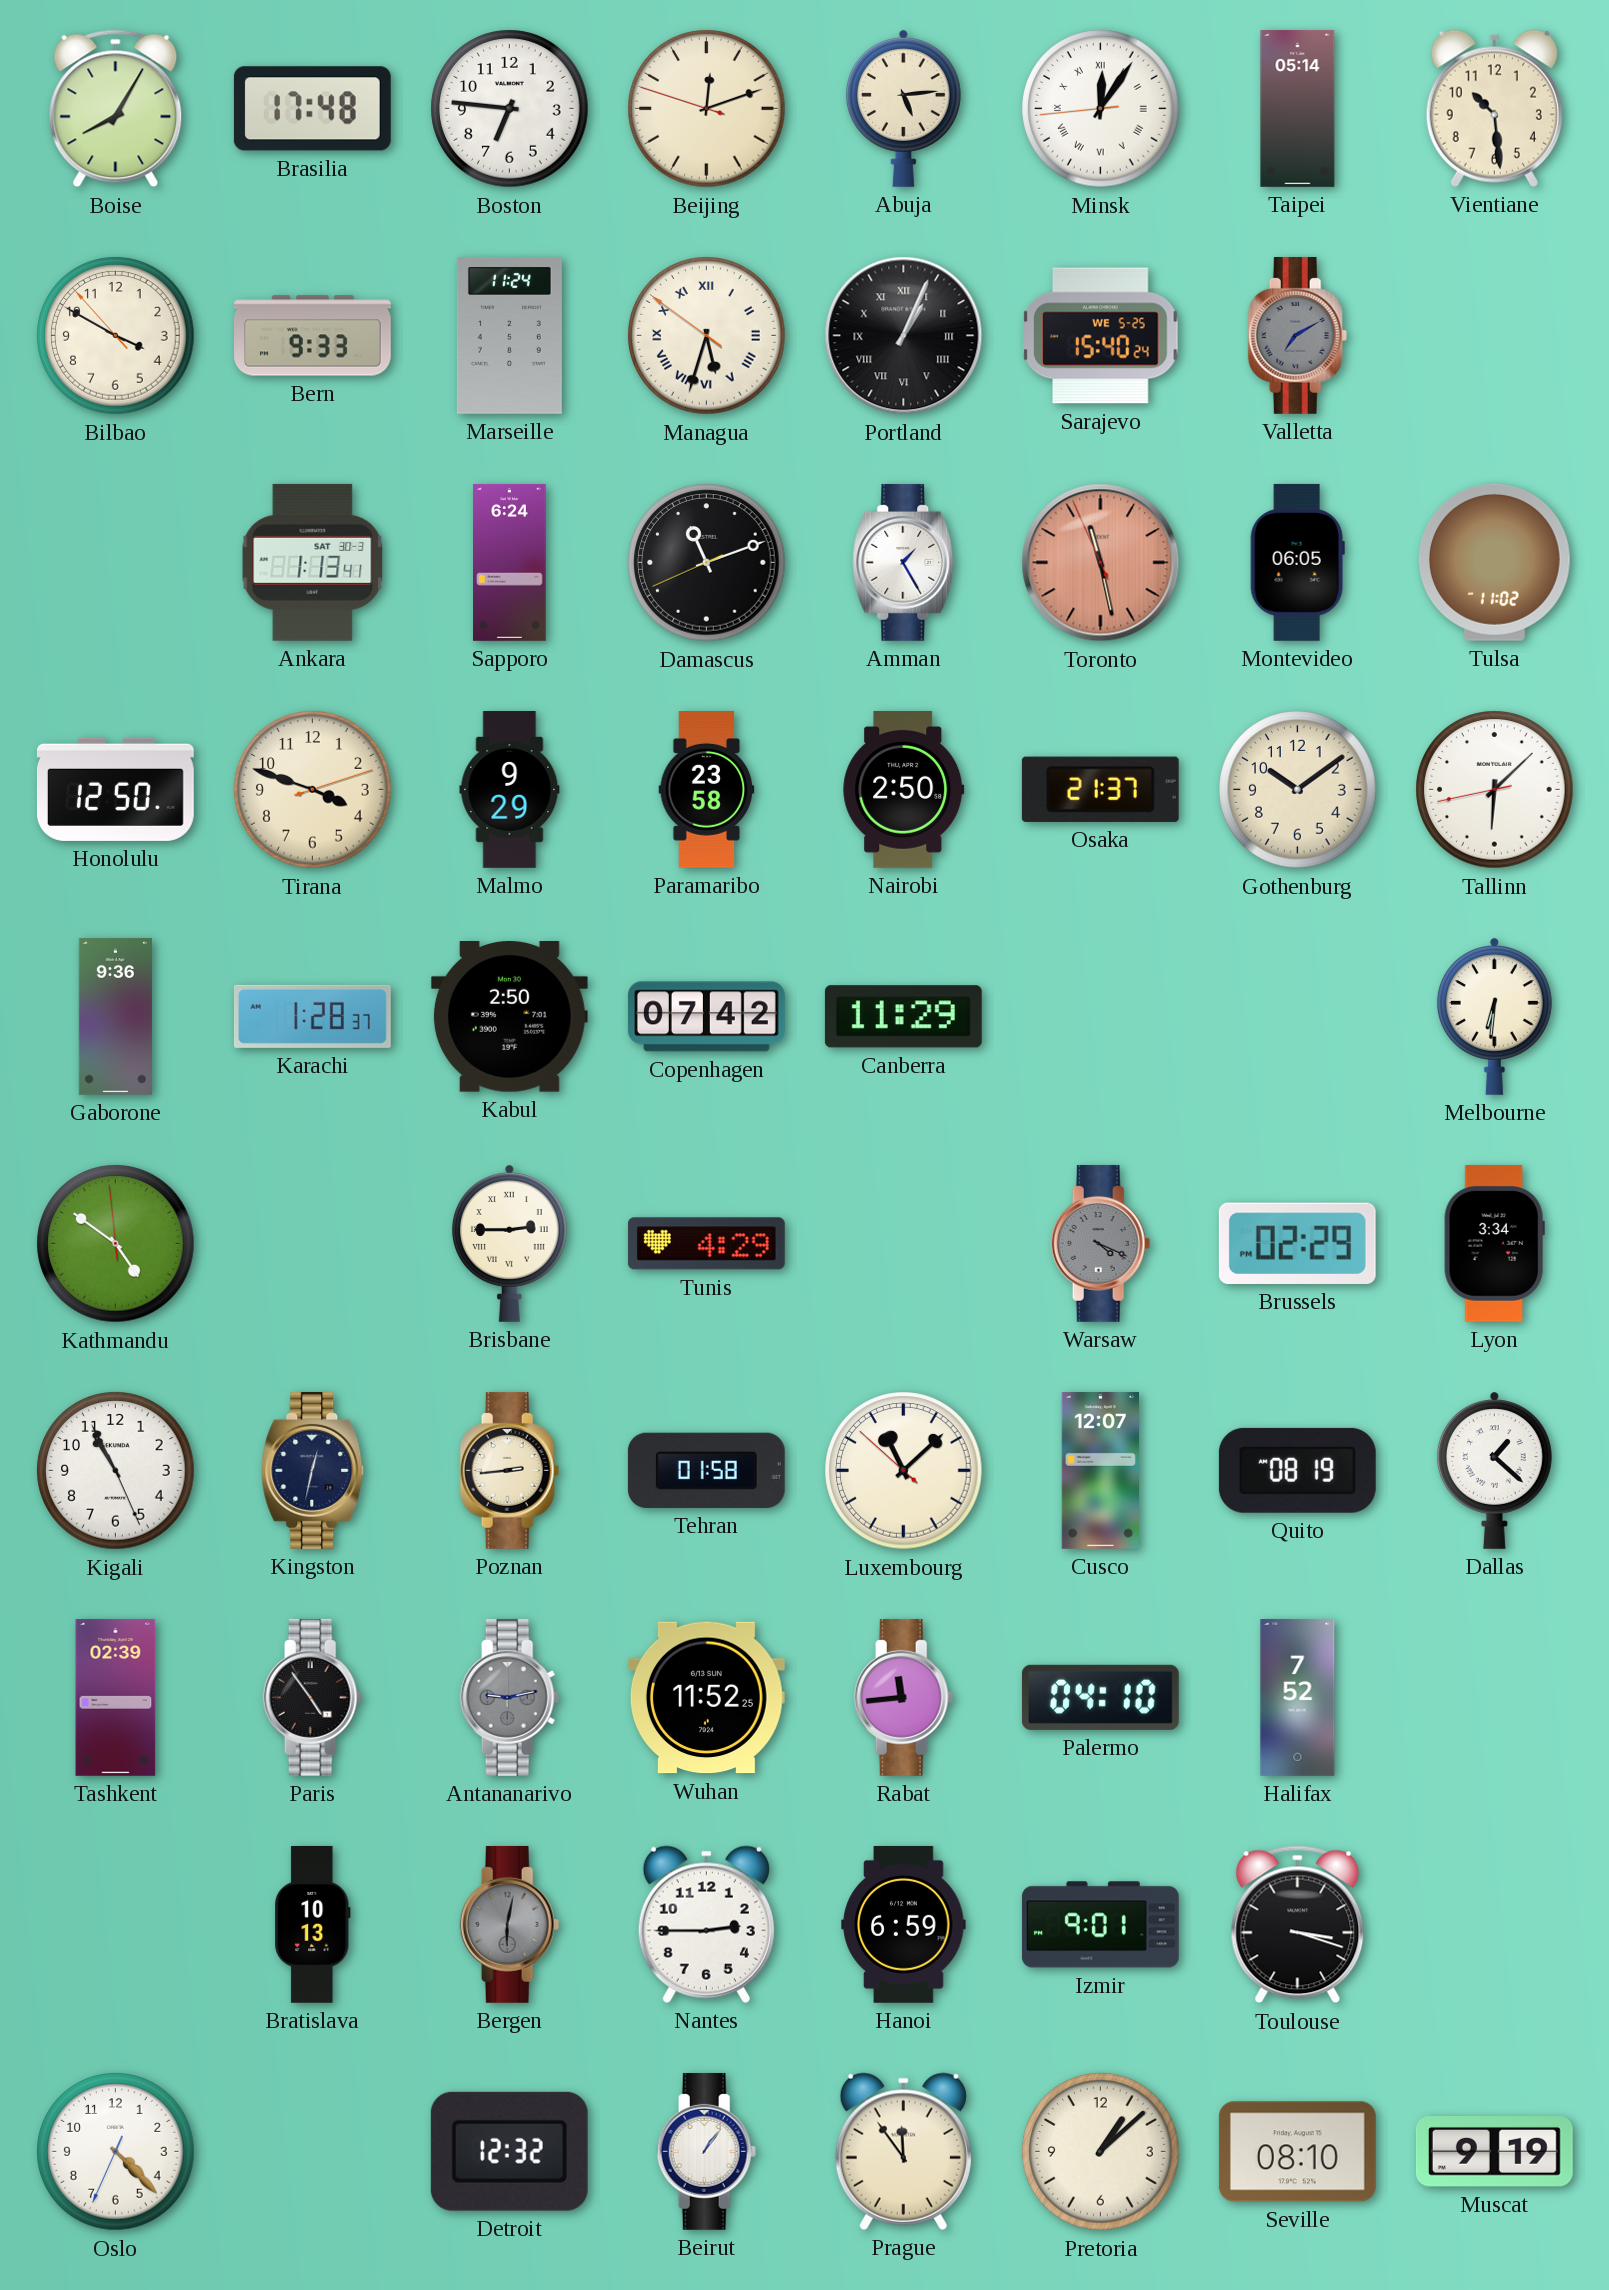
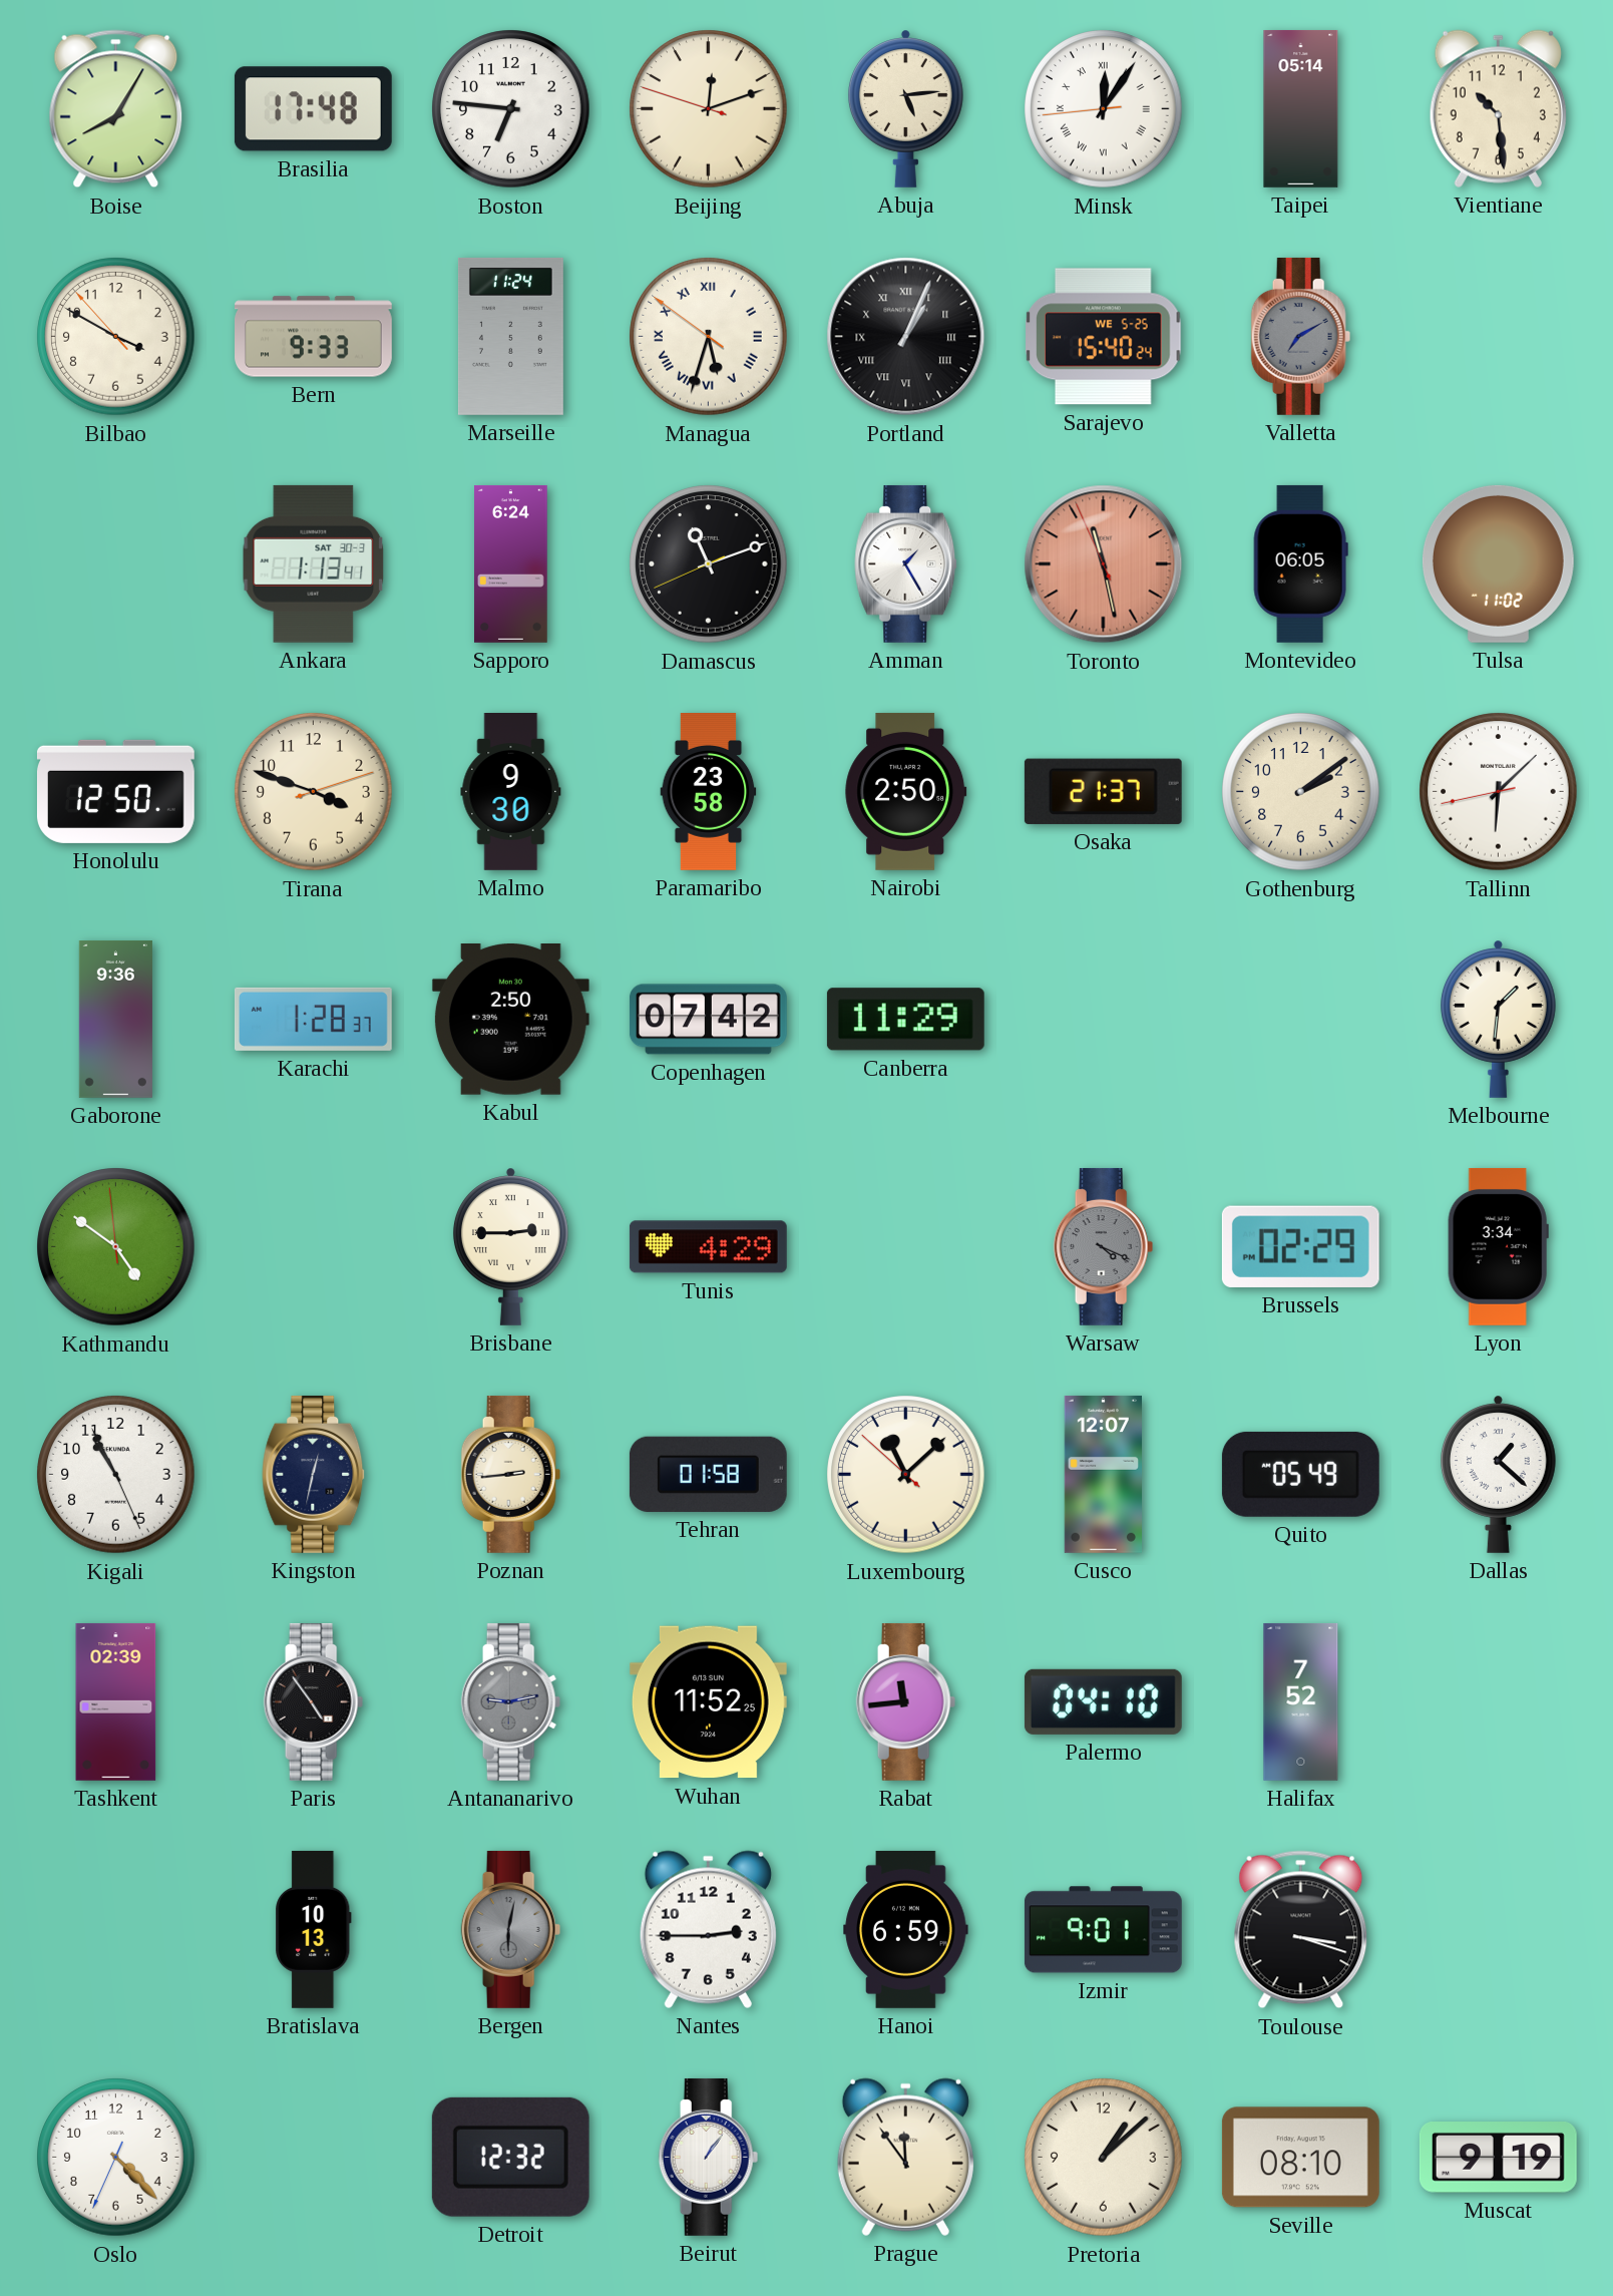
Malmo: 9:29 -> 9:30
Gothenburg: 10:09 -> 2:09
Melbourne: 6:31 -> 1:31
Quito: 08:19 -> 05:49
